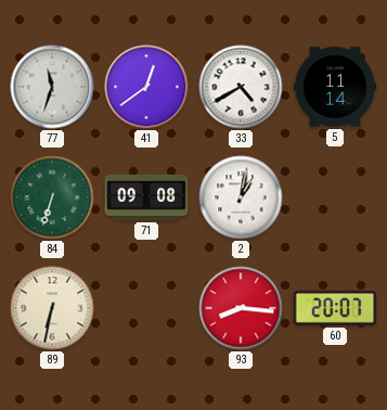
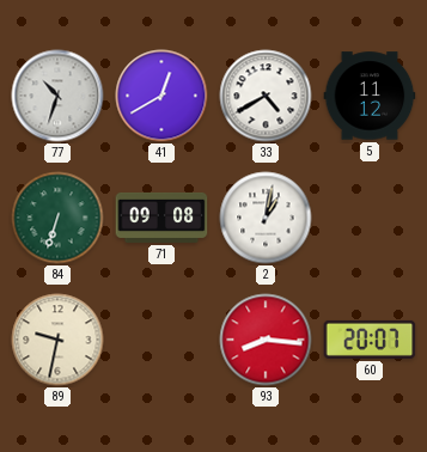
77: 11:33 -> 10:33
41: 12:39 -> 12:40
5: 11:14 -> 11:12
89: 6:32 -> 9:32
